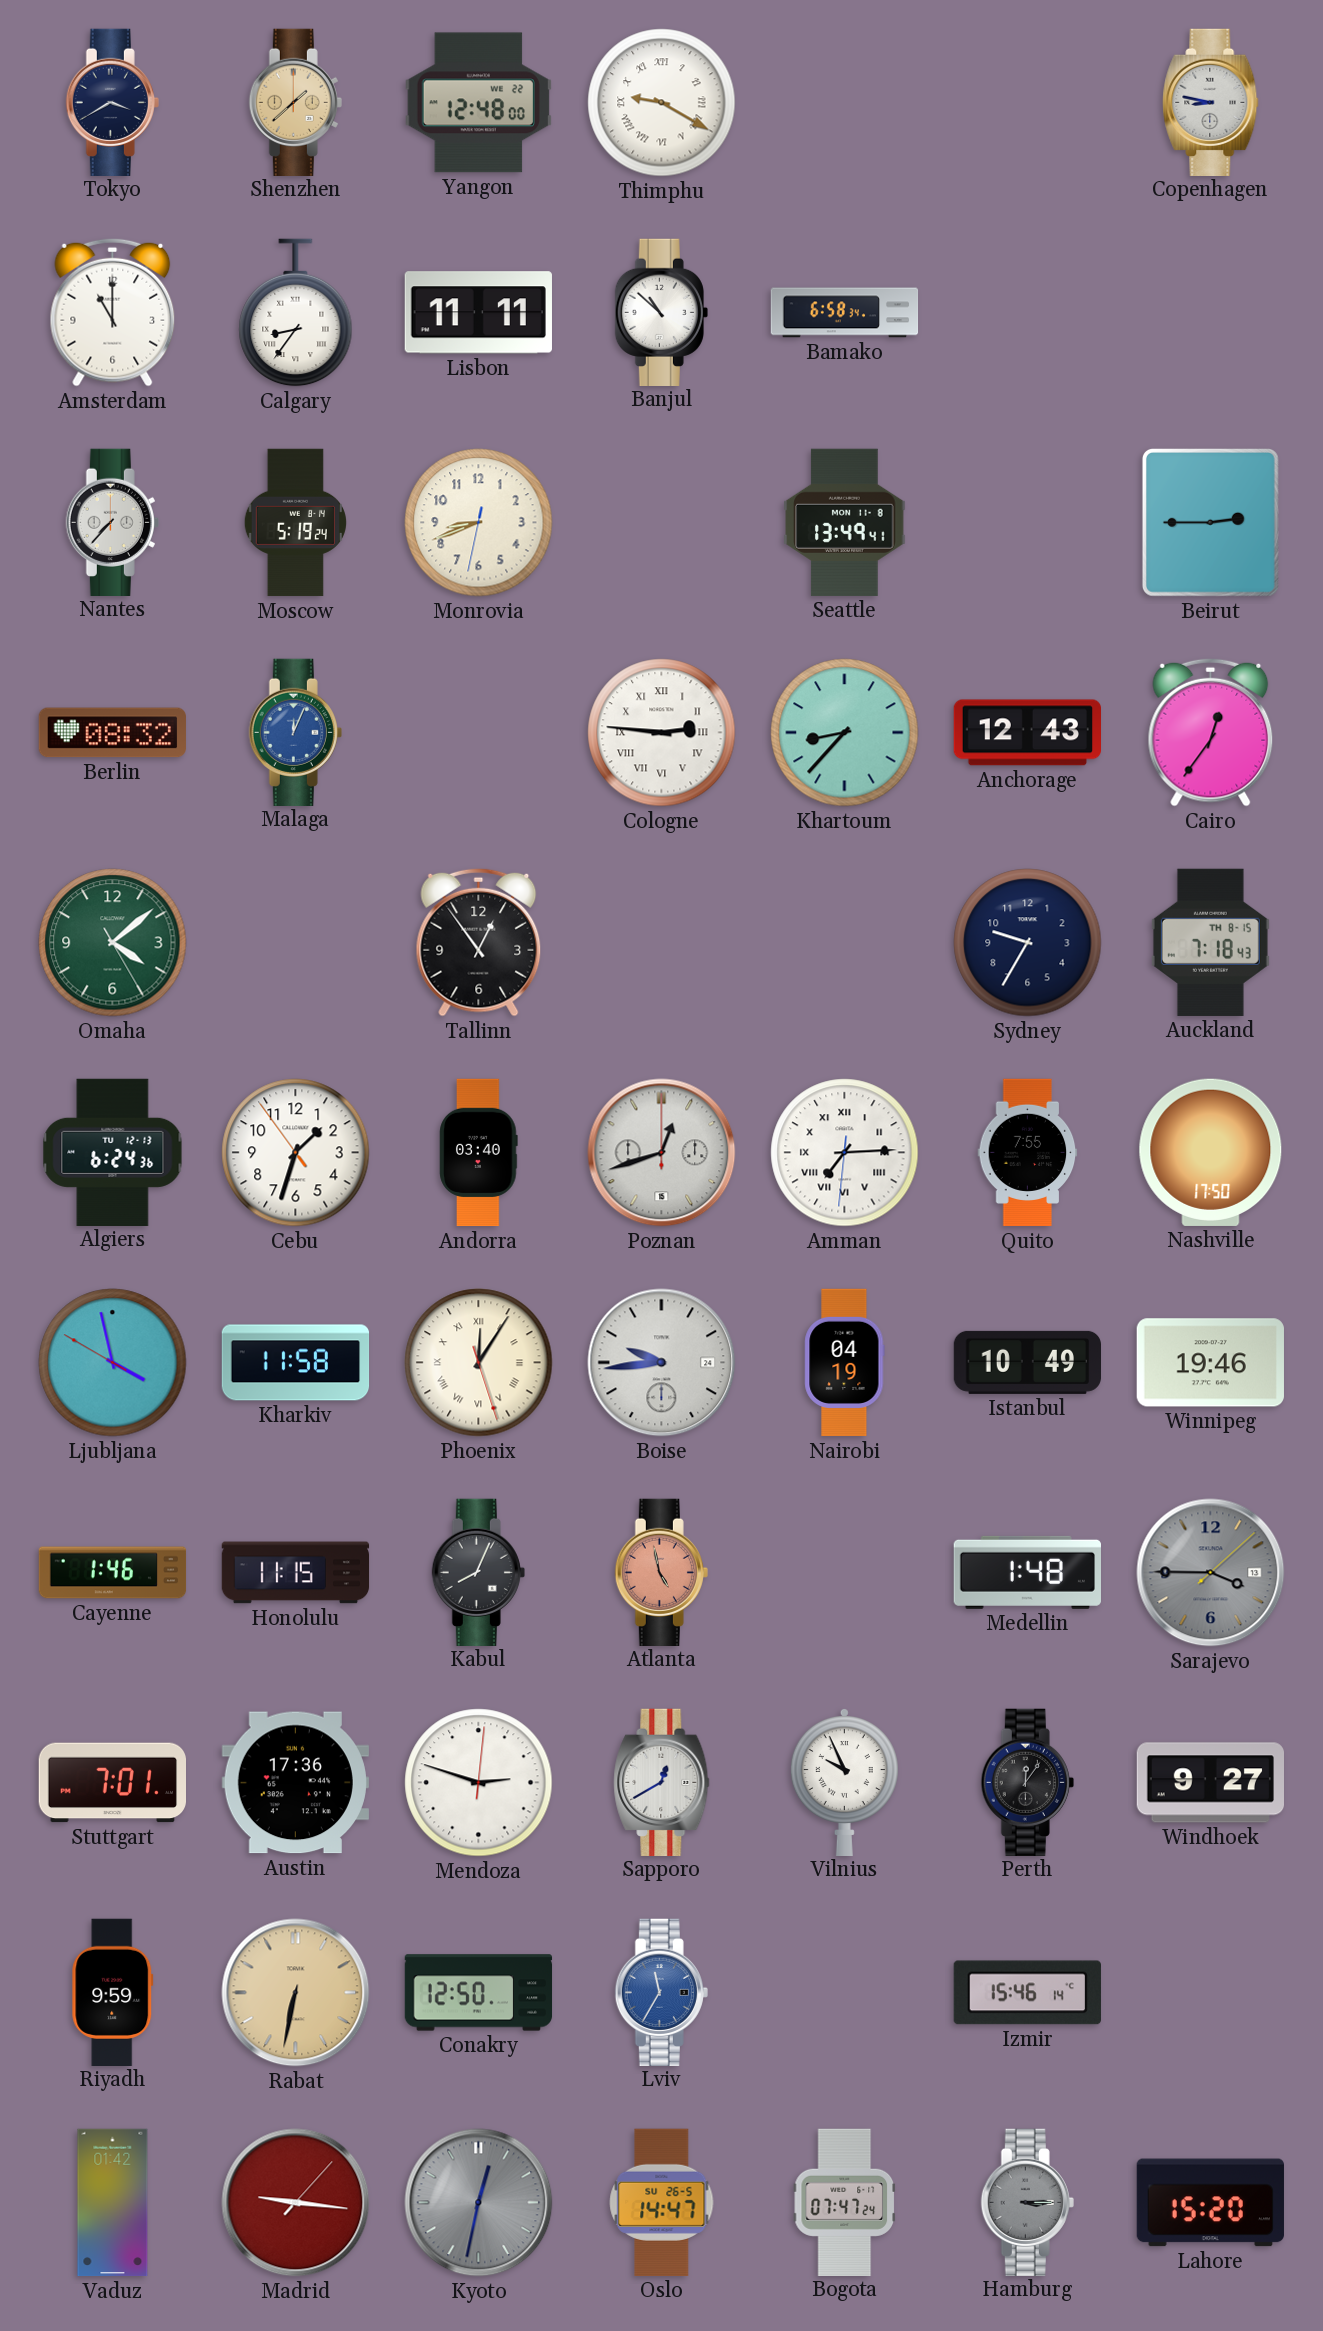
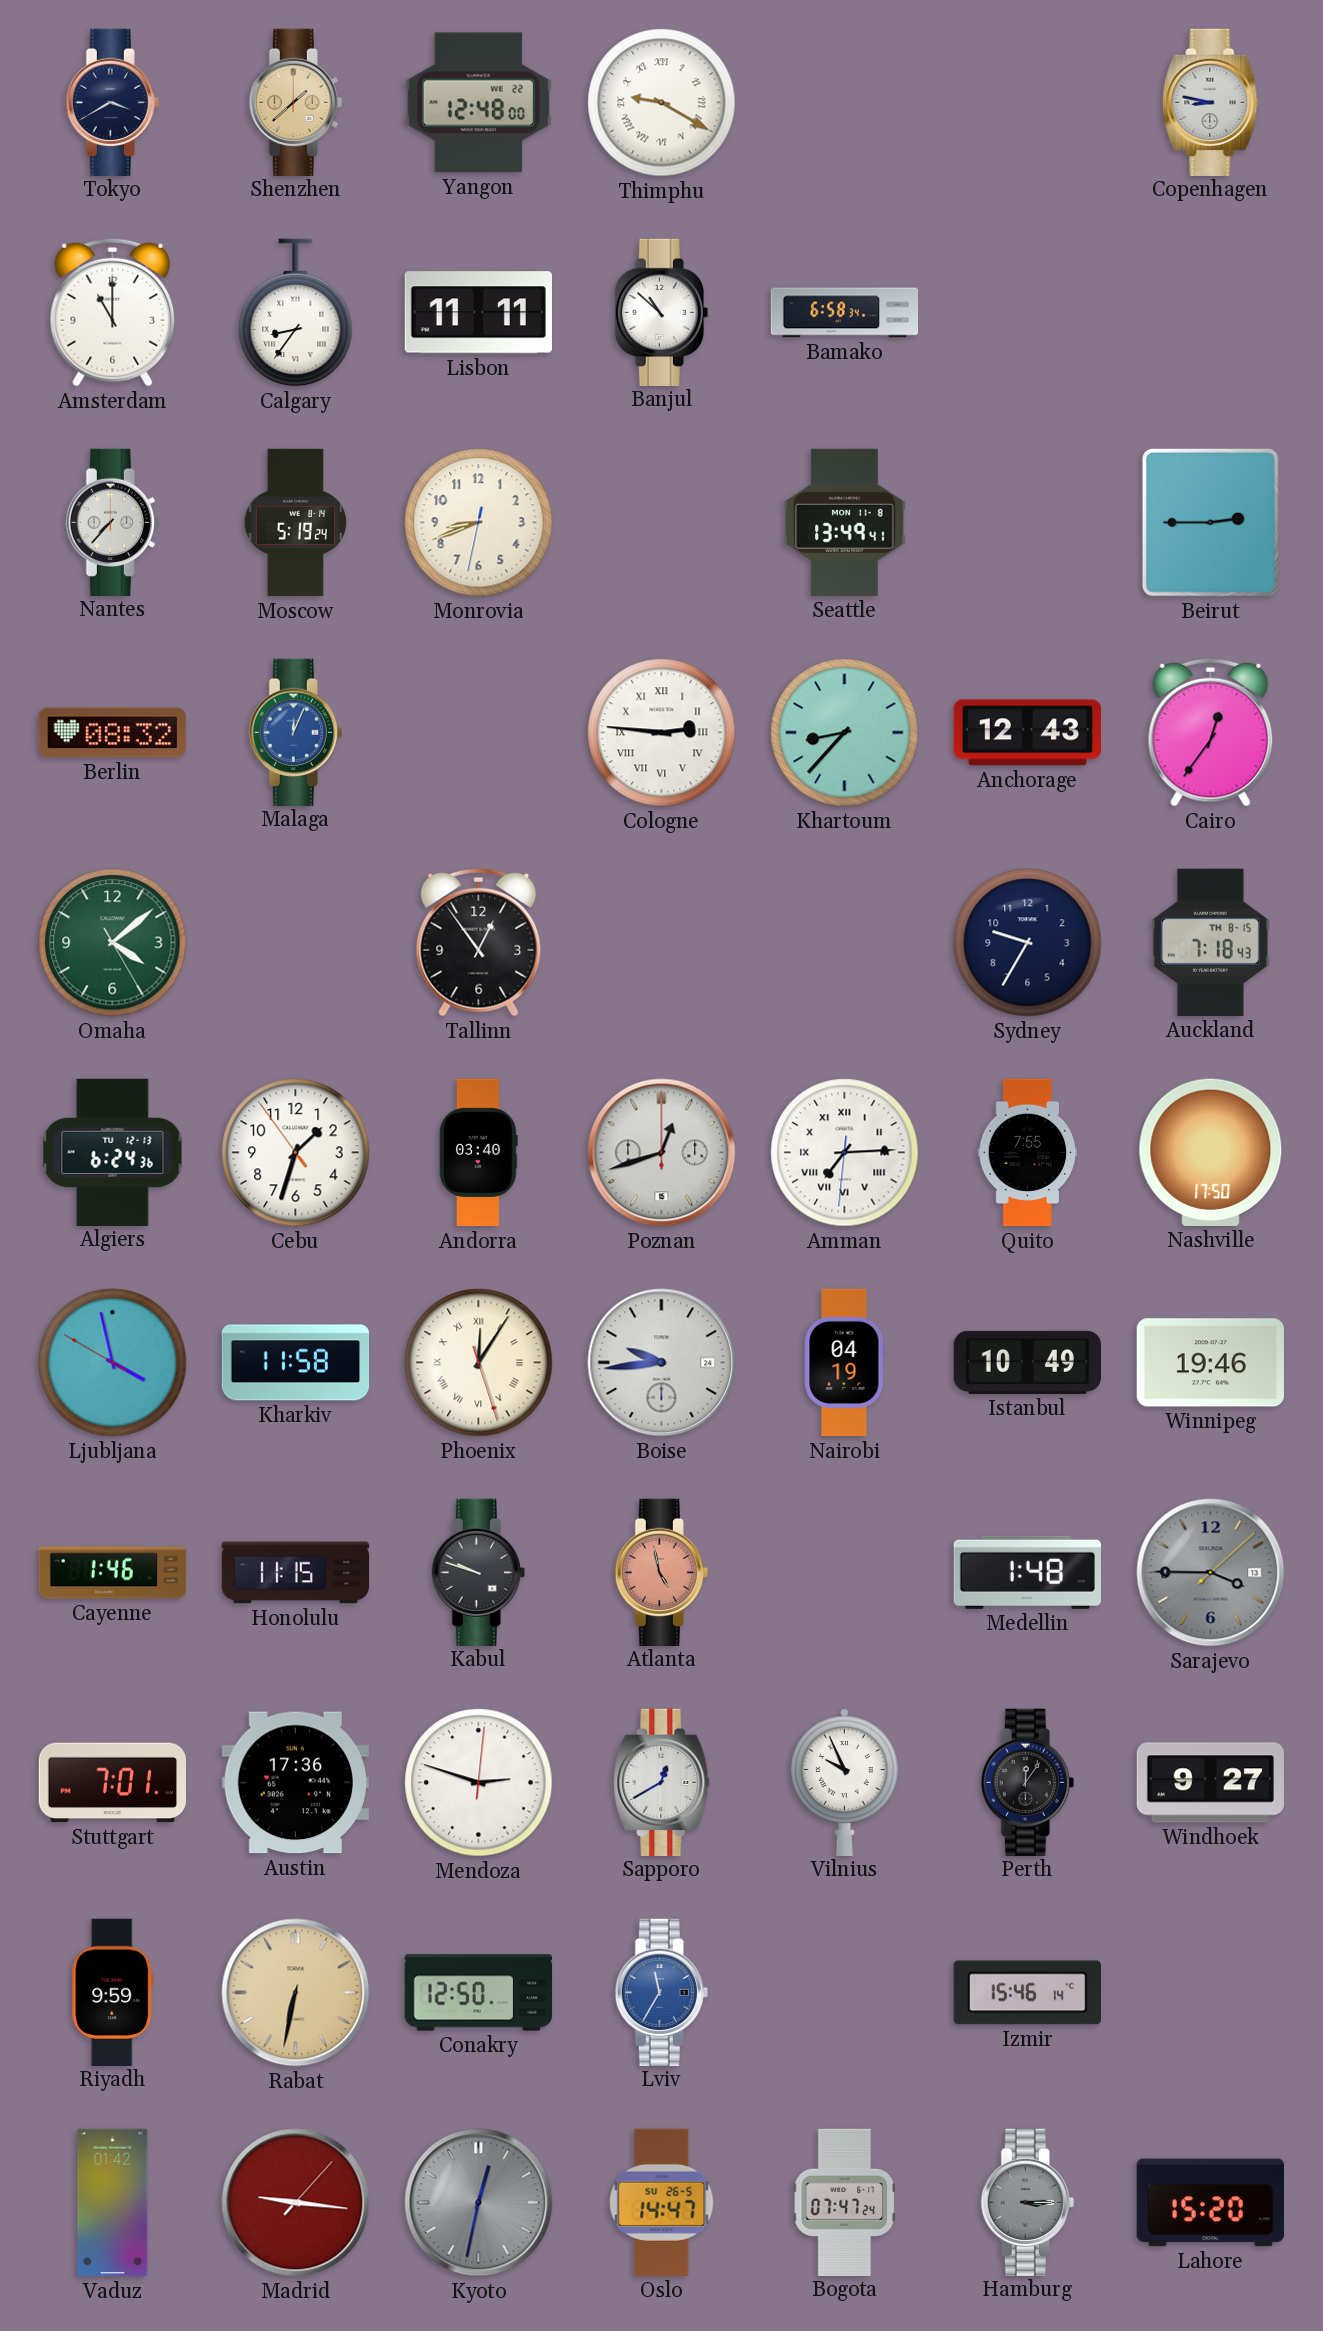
Kabul: 8:04 -> 9:48
